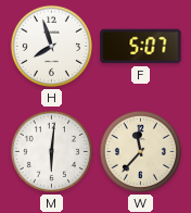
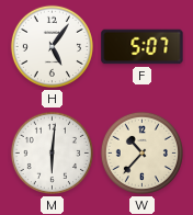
H: 7:57 -> 5:06
W: 11:37 -> 10:37
